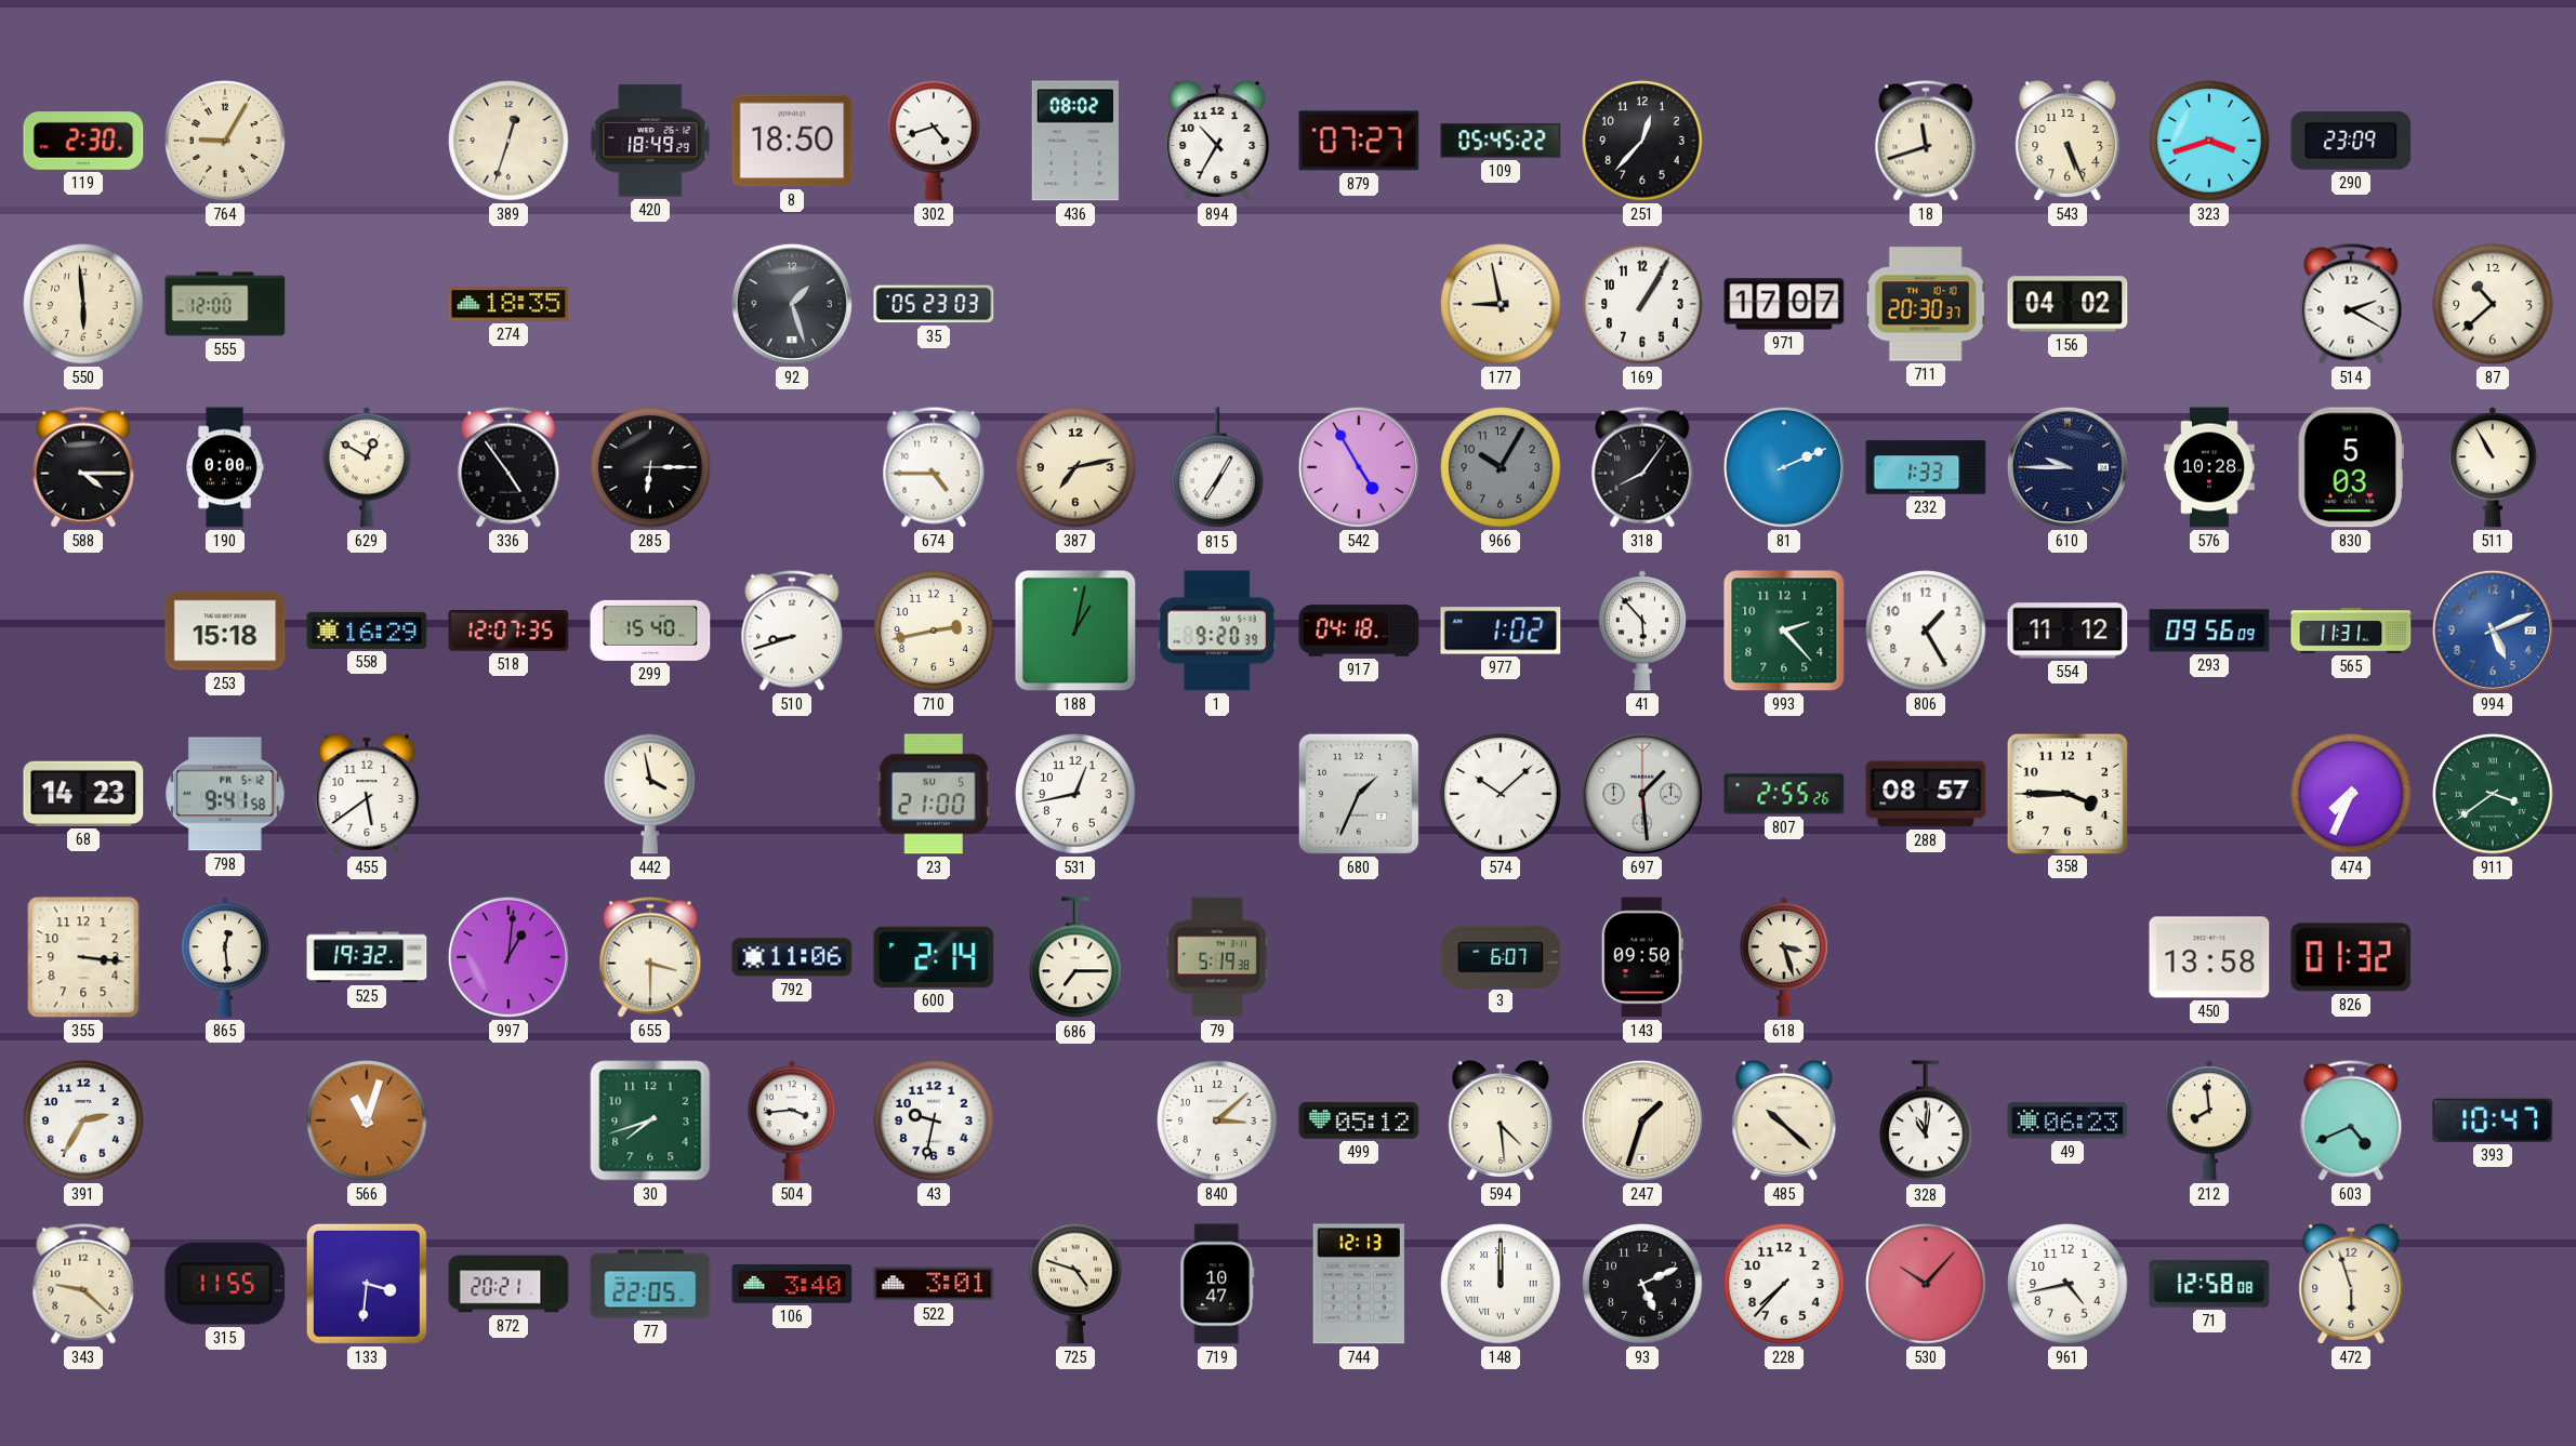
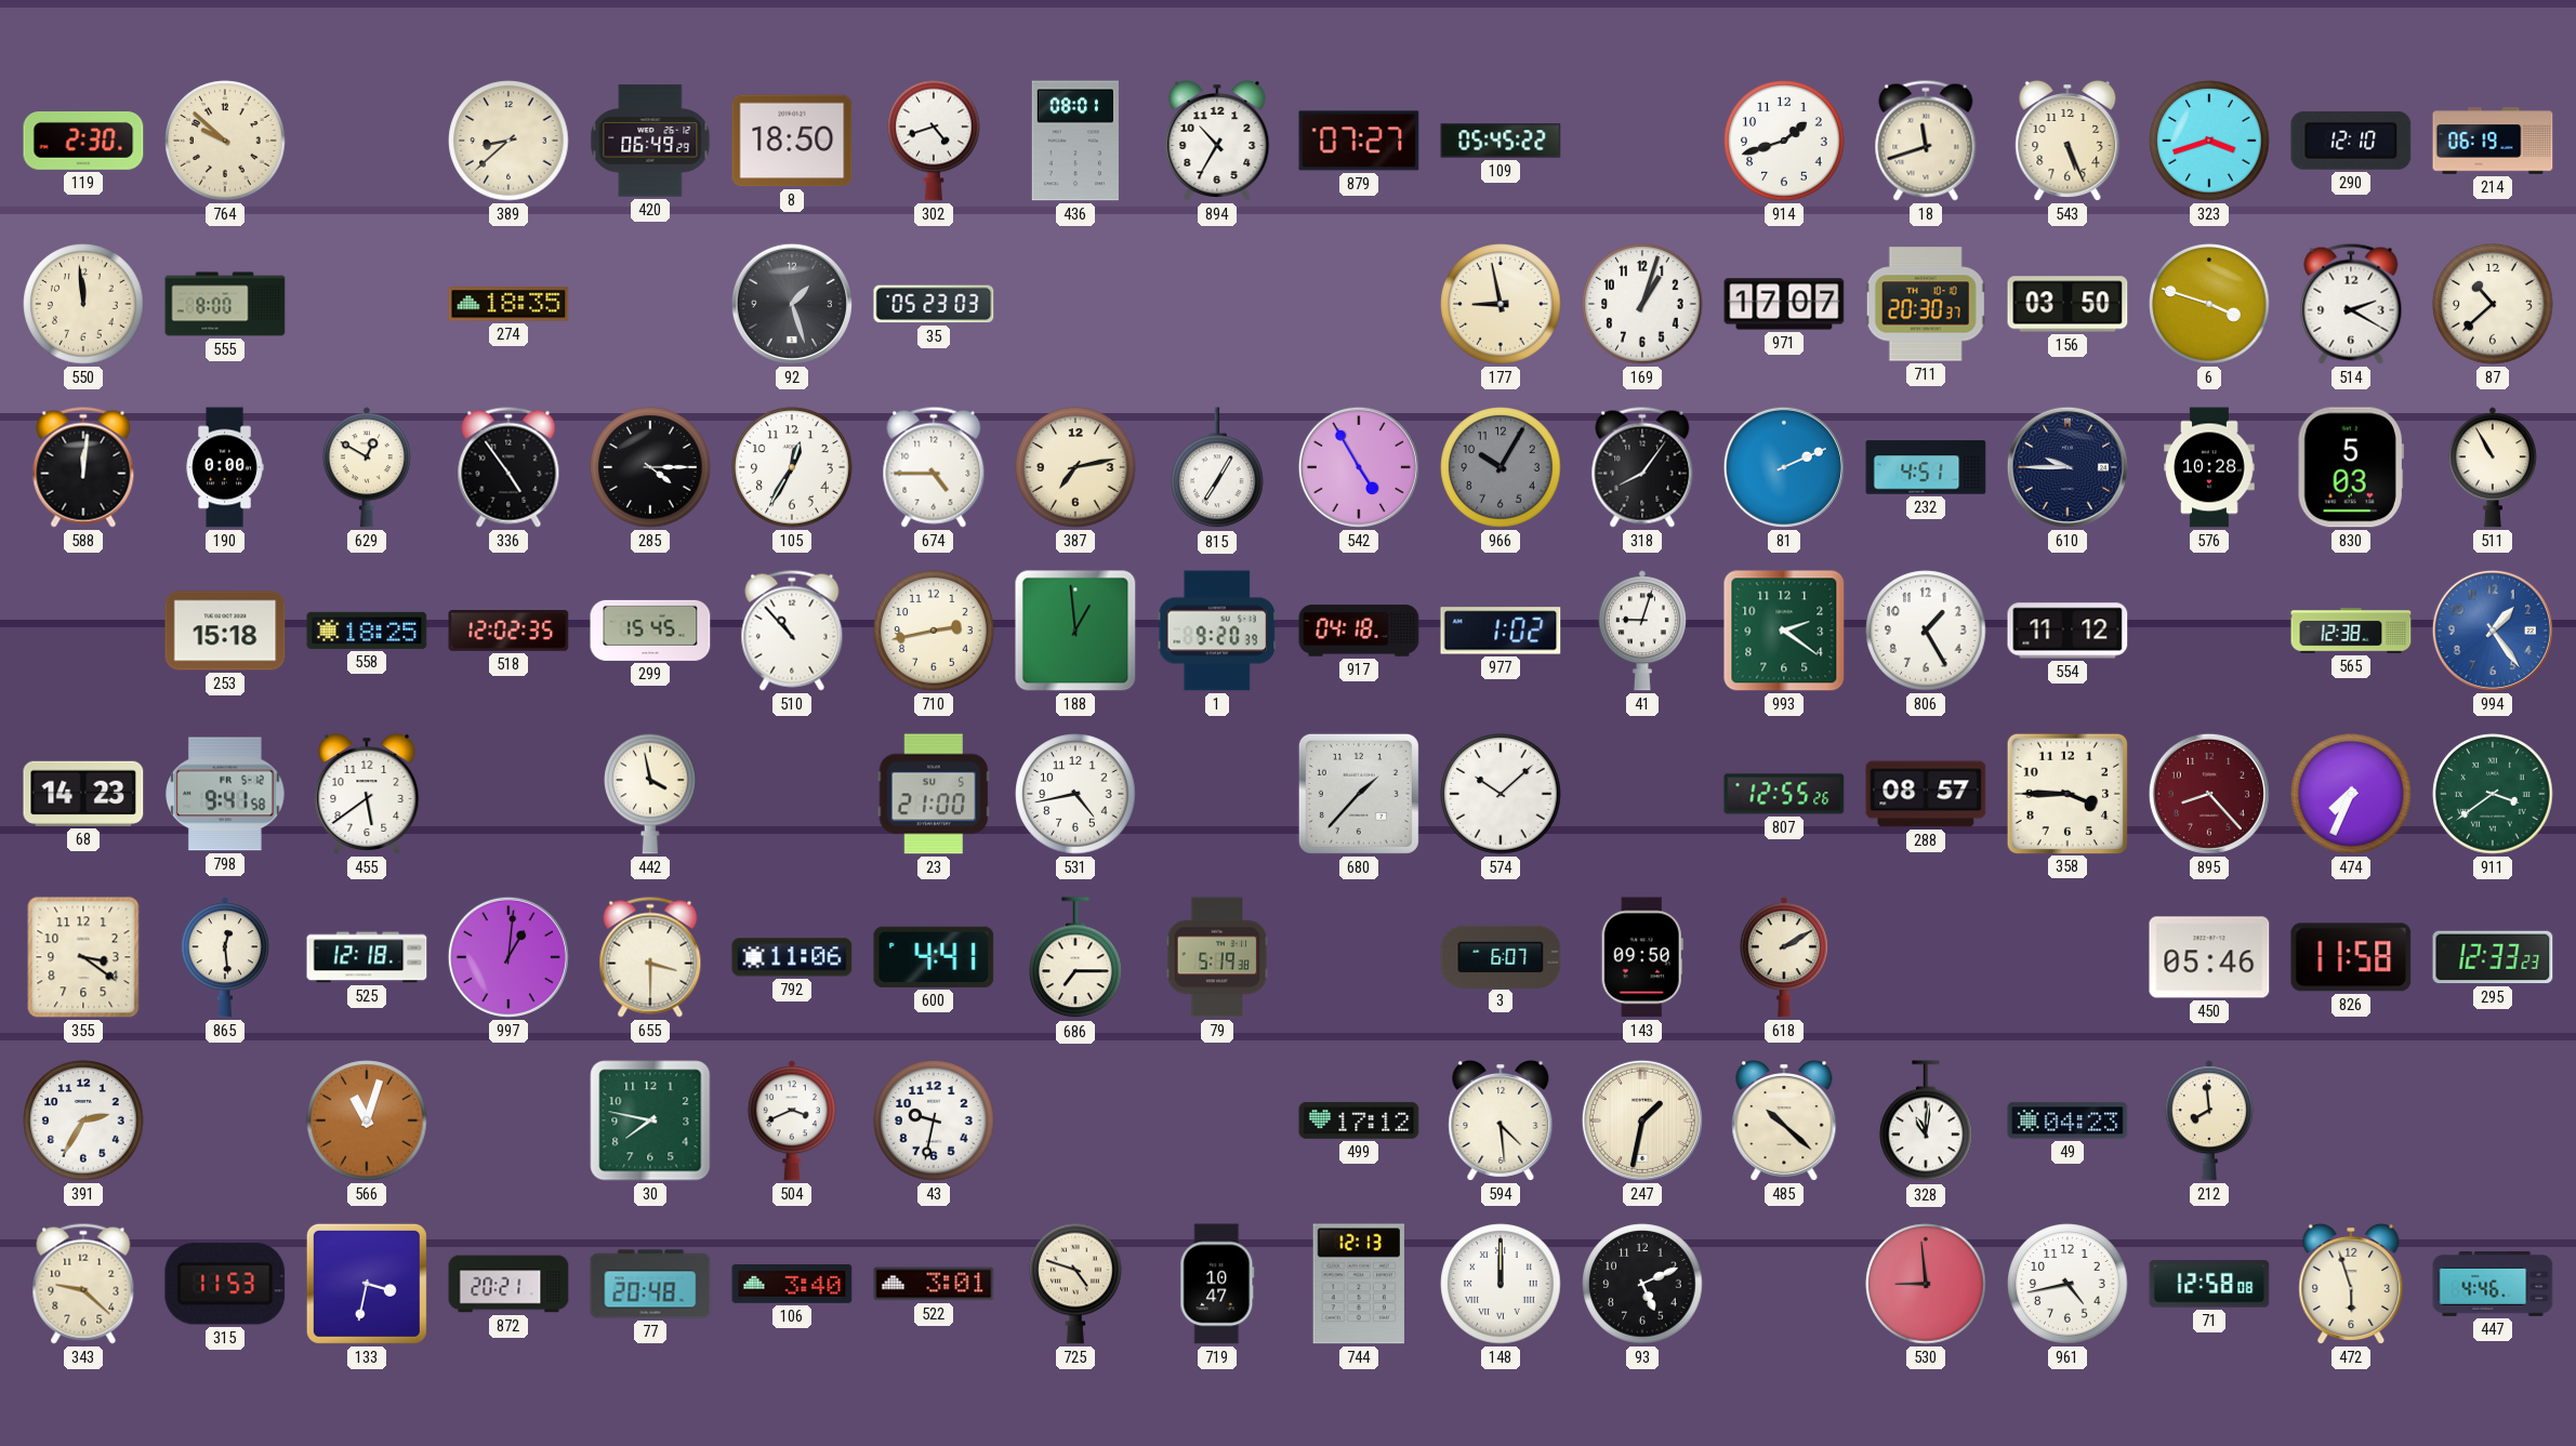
764: 9:05 -> 9:52
389: 12:33 -> 8:38
420: 18:49 -> 06:49
436: 08:02 -> 08:01
251: 12:37 -> none
914: none -> 1:42
290: 23:09 -> 12:10
214: none -> 06:19
550: 5:59 -> 11:59
555: 12:00 -> 8:00
169: 1:05 -> 1:03
156: 04:02 -> 03:50
6: none -> 3:48
588: 4:15 -> 12:01
285: 6:15 -> 4:15
105: none -> 12:35
232: 1:33 -> 4:51
558: 16:29 -> 18:25
518: 12:07 -> 12:02
299: 15:40 -> 15:45
510: 8:42 -> 10:53
188: 1:02 -> 12:59
41: 5:53 -> 9:03
993: 2:23 -> 2:21
293: 09:56 -> none
565: 11:31 -> 12:38
994: 5:11 -> 1:24
531: 12:43 -> 4:43
680: 1:34 -> 1:37
697: 1:29 -> none
807: 2:55 -> 12:55
895: none -> 8:23
355: 3:16 -> 3:21
525: 19:32 -> 12:18
600: 2:14 -> 4:41
618: 3:27 -> 2:10
450: 13:58 -> 05:46
826: 01:32 -> 11:58
295: none -> 12:33
30: 7:42 -> 7:47
504: 3:44 -> 3:41
840: 3:08 -> none
499: 05:12 -> 17:12
247: 1:33 -> 1:32
49: 06:23 -> 04:23
603: 4:41 -> none
393: 10:47 -> none
315: 11:55 -> 11:53
133: 3:31 -> 3:32
77: 22:05 -> 20:48
228: 7:37 -> none
530: 10:07 -> 8:59
447: none -> 4:46
